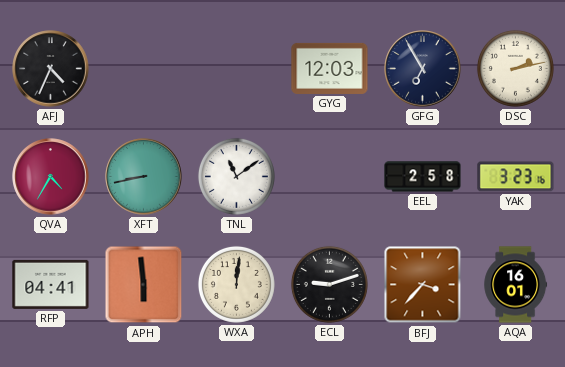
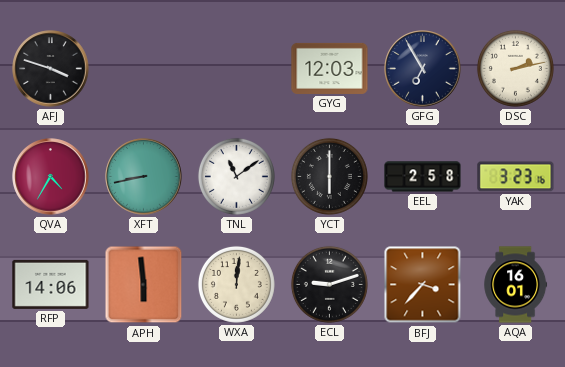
AFJ: 4:34 -> 3:48
YCT: none -> 6:00
RFP: 04:41 -> 14:06
